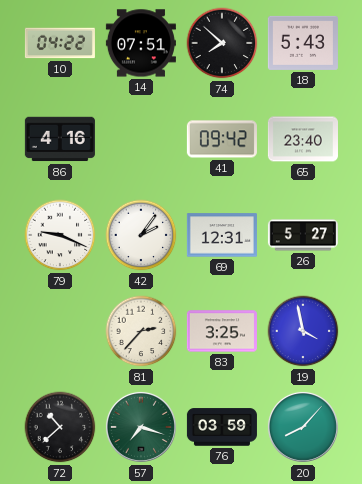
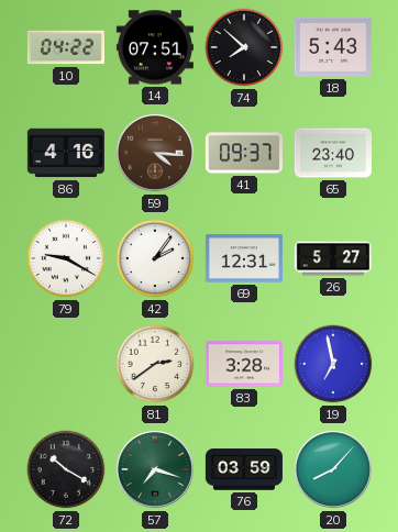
59: none -> 4:16
41: 09:42 -> 09:37
79: 9:19 -> 9:20
81: 2:37 -> 2:39
83: 3:25 -> 3:28
19: 3:58 -> 6:58
72: 10:38 -> 10:20
